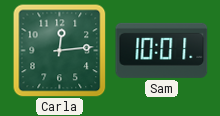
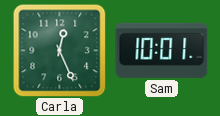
Carla: 12:14 -> 12:26
